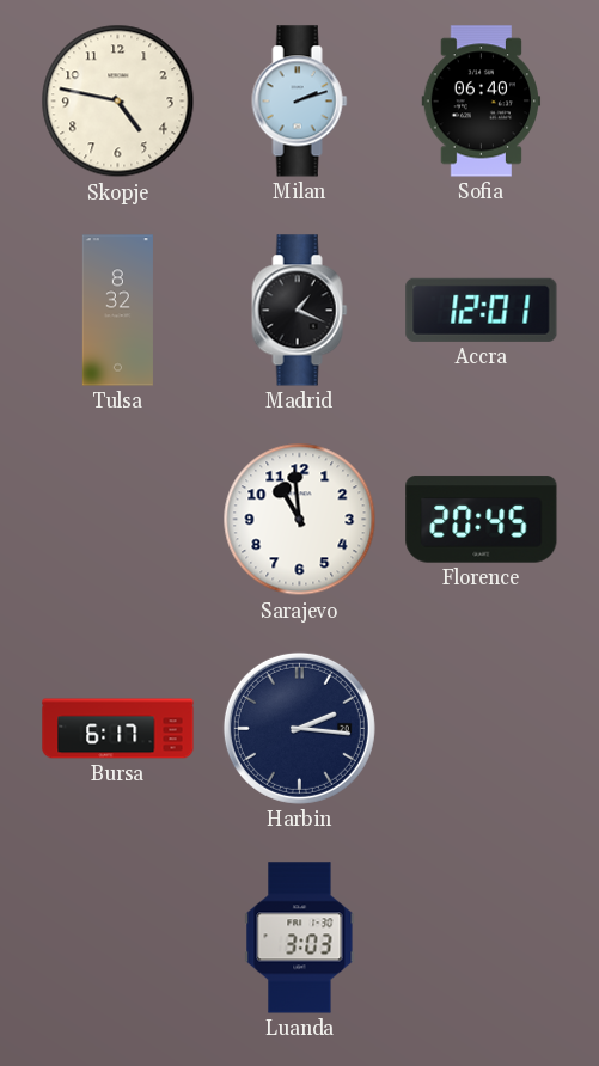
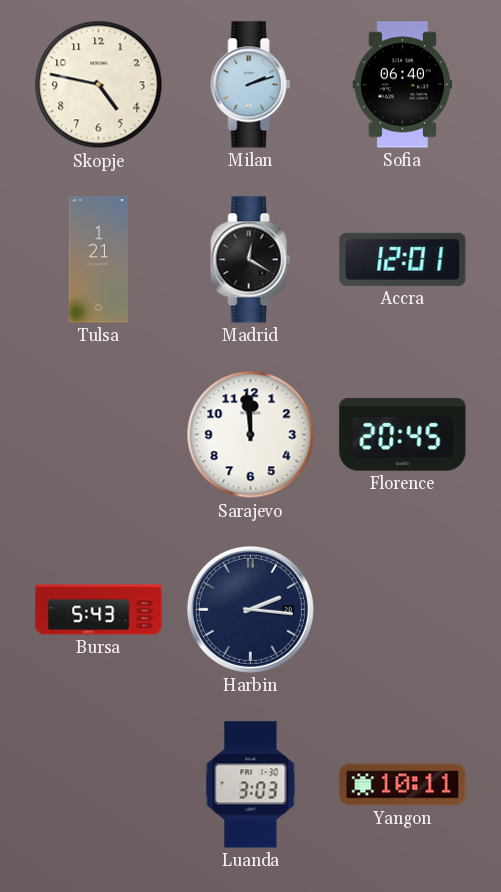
Tulsa: 8:32 -> 1:21
Madrid: 1:19 -> 12:20
Sarajevo: 10:59 -> 11:59
Bursa: 6:17 -> 5:43
Yangon: none -> 10:11
